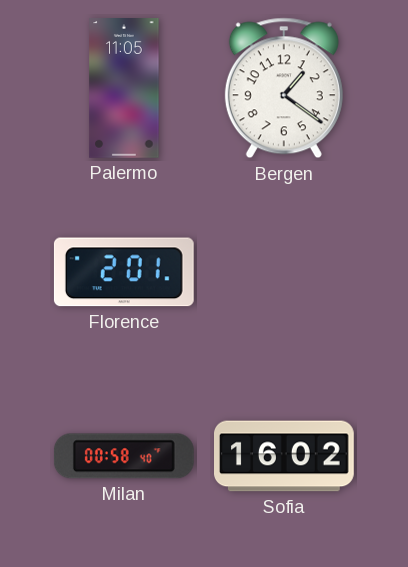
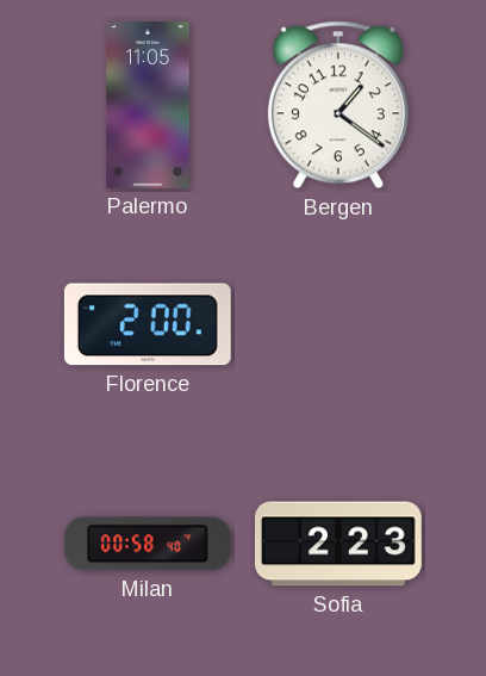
Florence: 2:01 -> 2:00
Sofia: 16:02 -> 2:23
